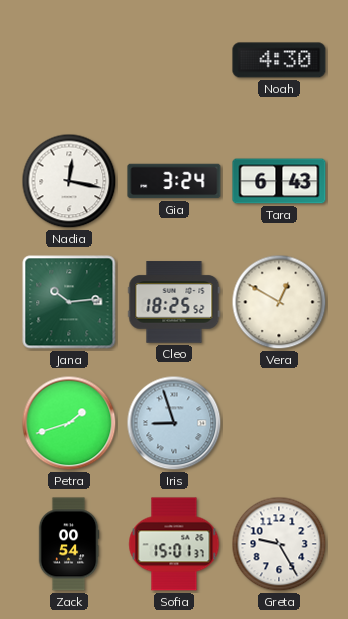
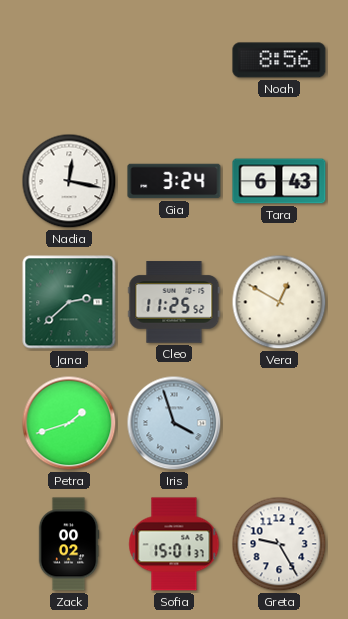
Noah: 4:30 -> 8:56
Jana: 10:14 -> 2:38
Cleo: 18:25 -> 11:25
Iris: 8:57 -> 3:57
Zack: 00:54 -> 00:02
